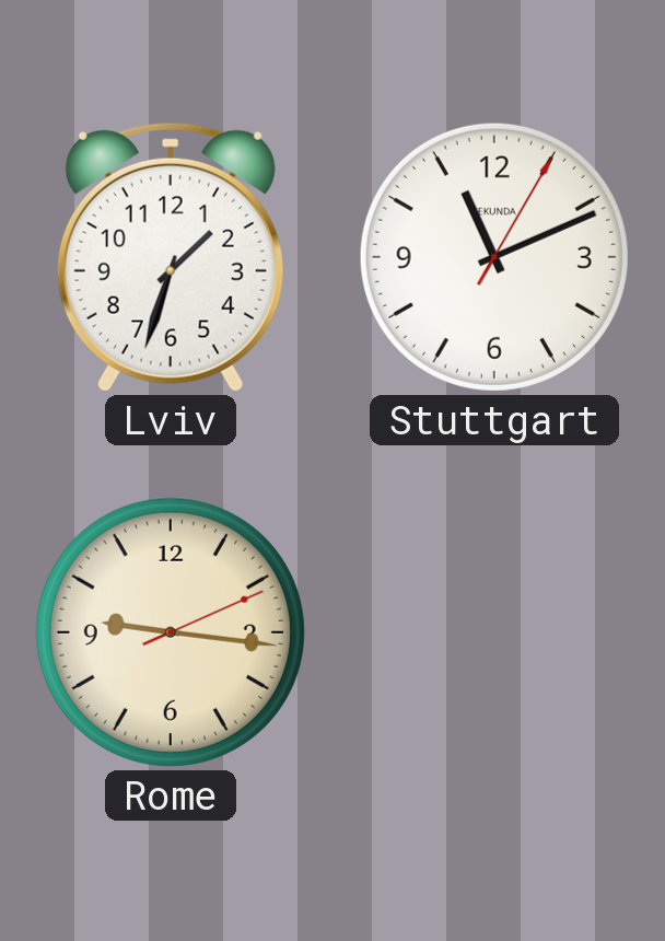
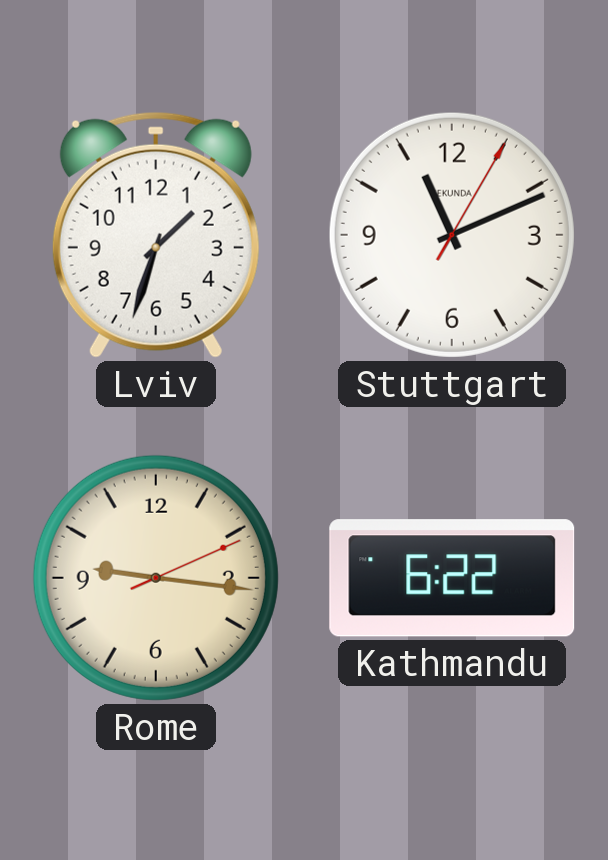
Kathmandu: none -> 6:22
